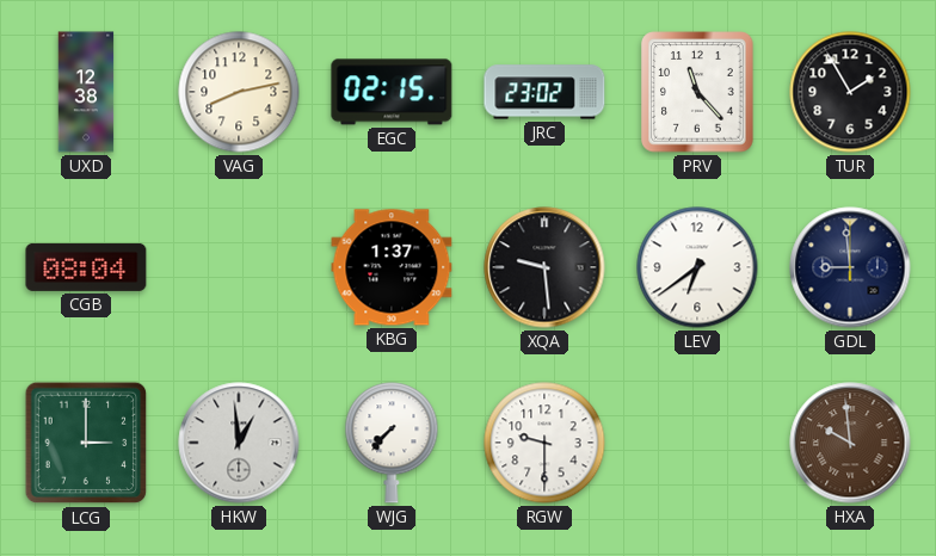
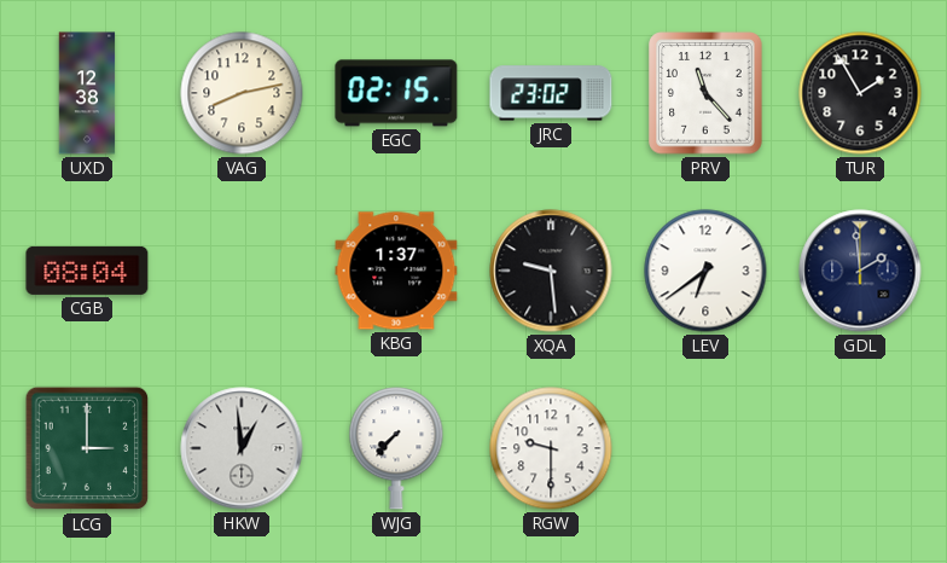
GDL: 8:59 -> 1:59
HXA: 9:59 -> none
